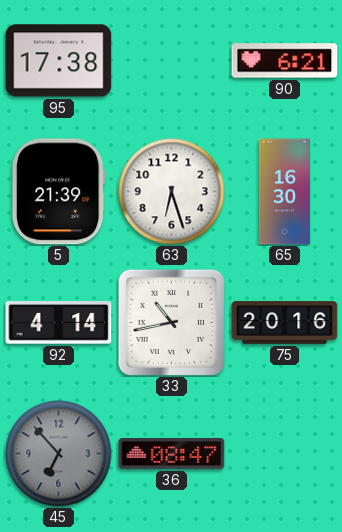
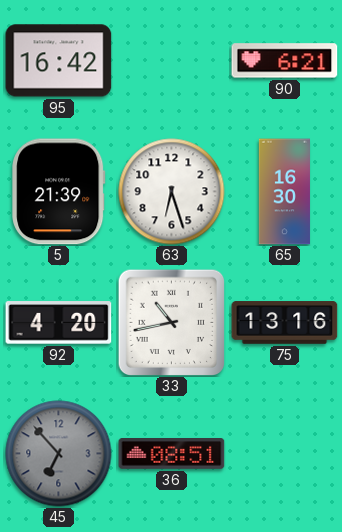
95: 17:38 -> 16:42
92: 4:14 -> 4:20
75: 20:16 -> 13:16
36: 08:47 -> 08:51
